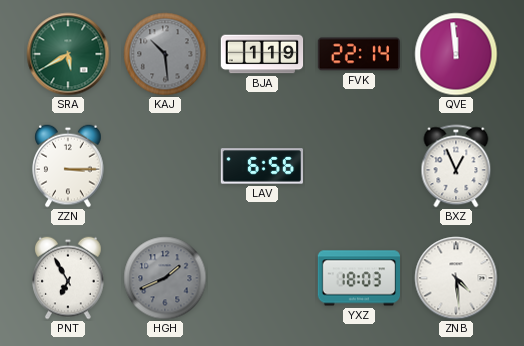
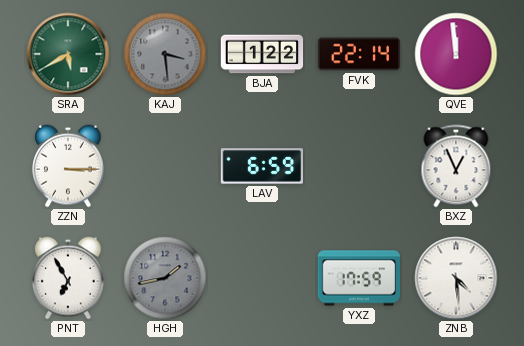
KAJ: 10:29 -> 3:29
BJA: 1:19 -> 1:22
LAV: 6:56 -> 6:59
HGH: 1:41 -> 1:43
YXZ: 18:03 -> 17:59
